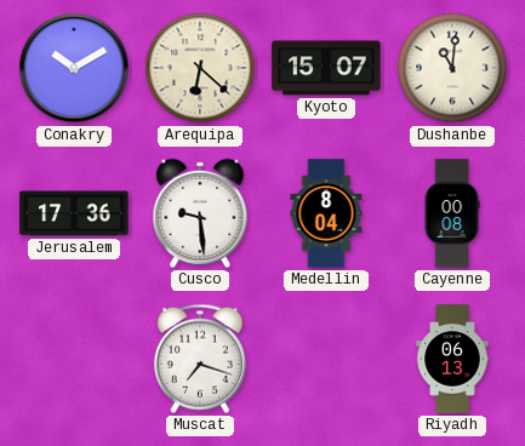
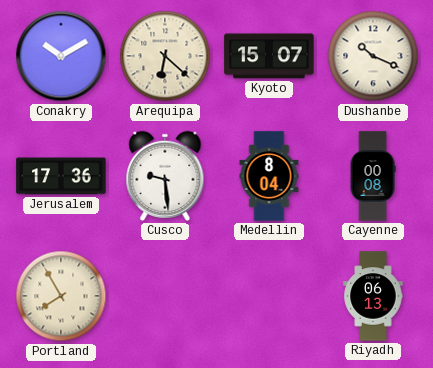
Dushanbe: 11:01 -> 10:19
Portland: none -> 7:55
Muscat: 7:18 -> none
